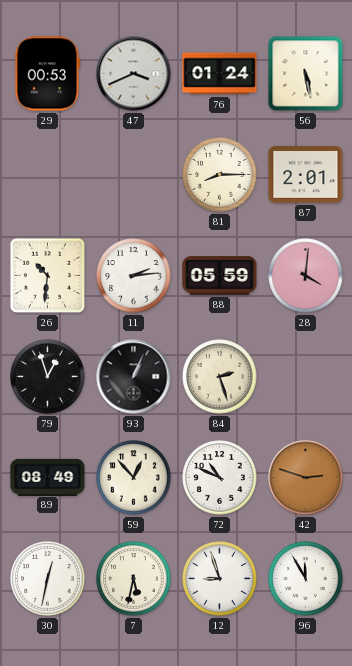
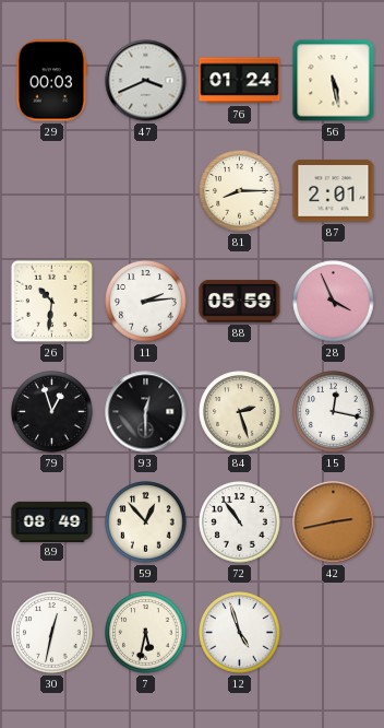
29: 00:53 -> 00:03
28: 4:01 -> 3:56
93: 1:04 -> 12:30
15: none -> 12:17
72: 10:49 -> 10:54
42: 2:48 -> 2:43
12: 8:57 -> 4:57
96: 11:55 -> none
